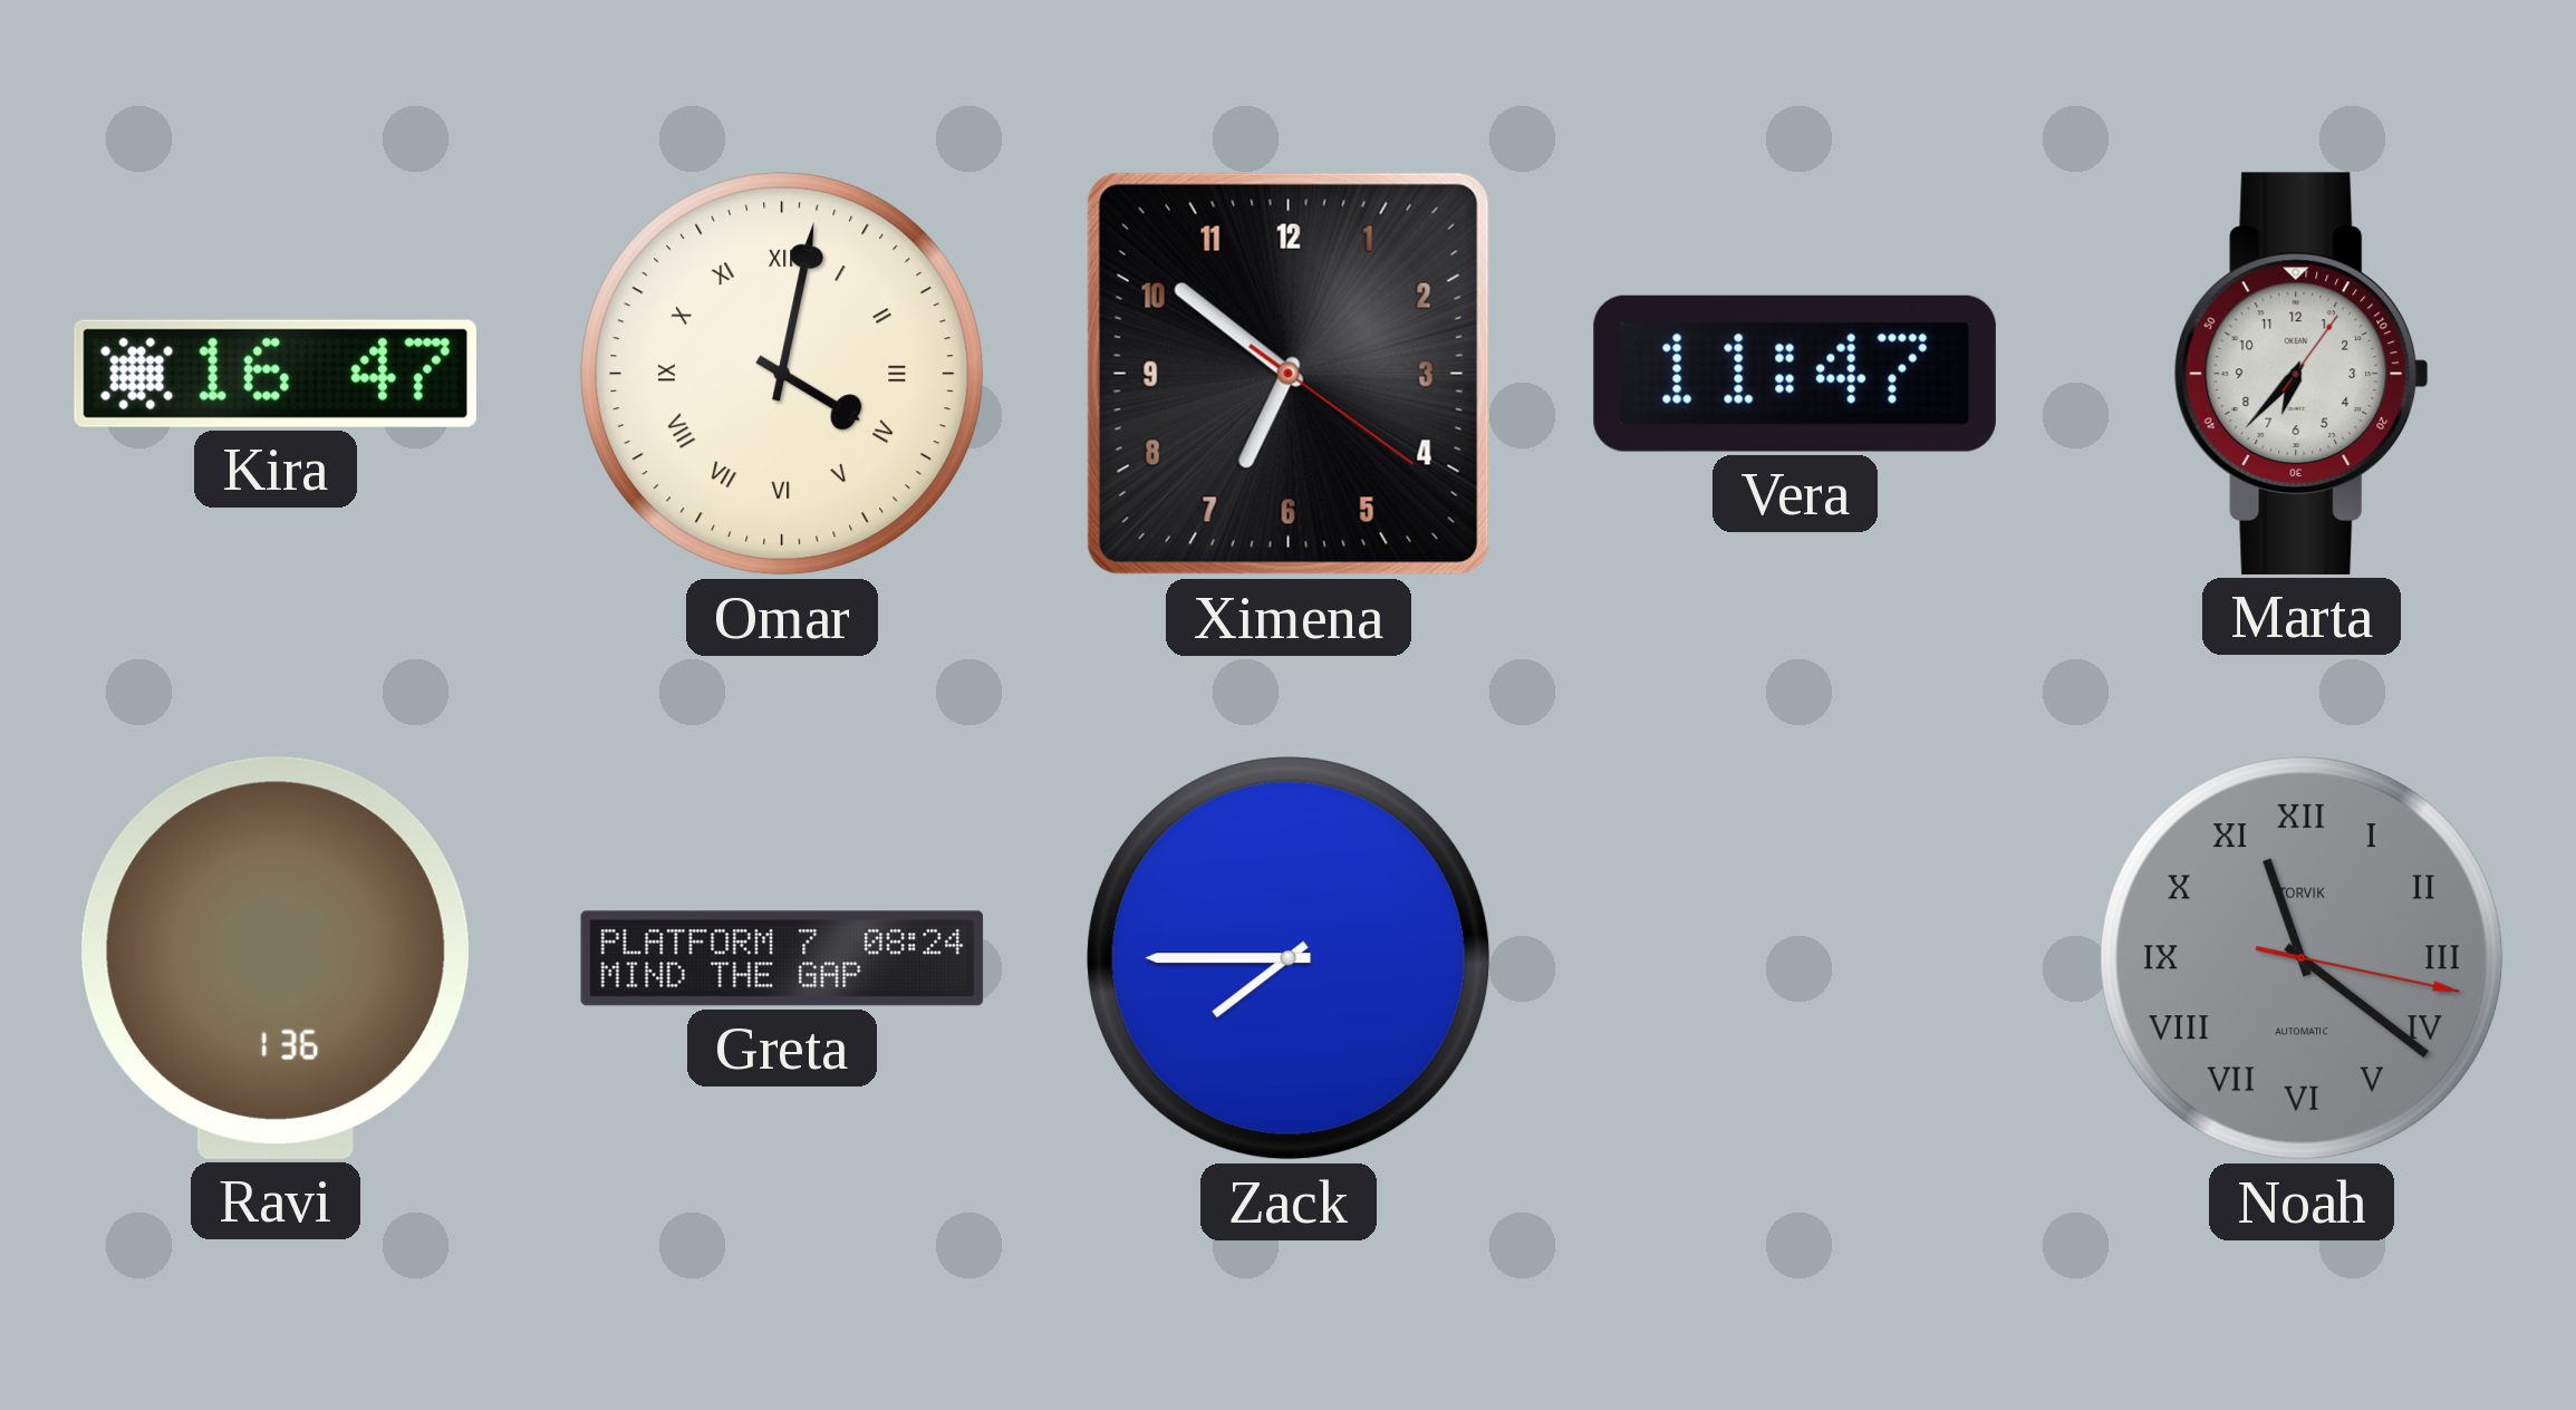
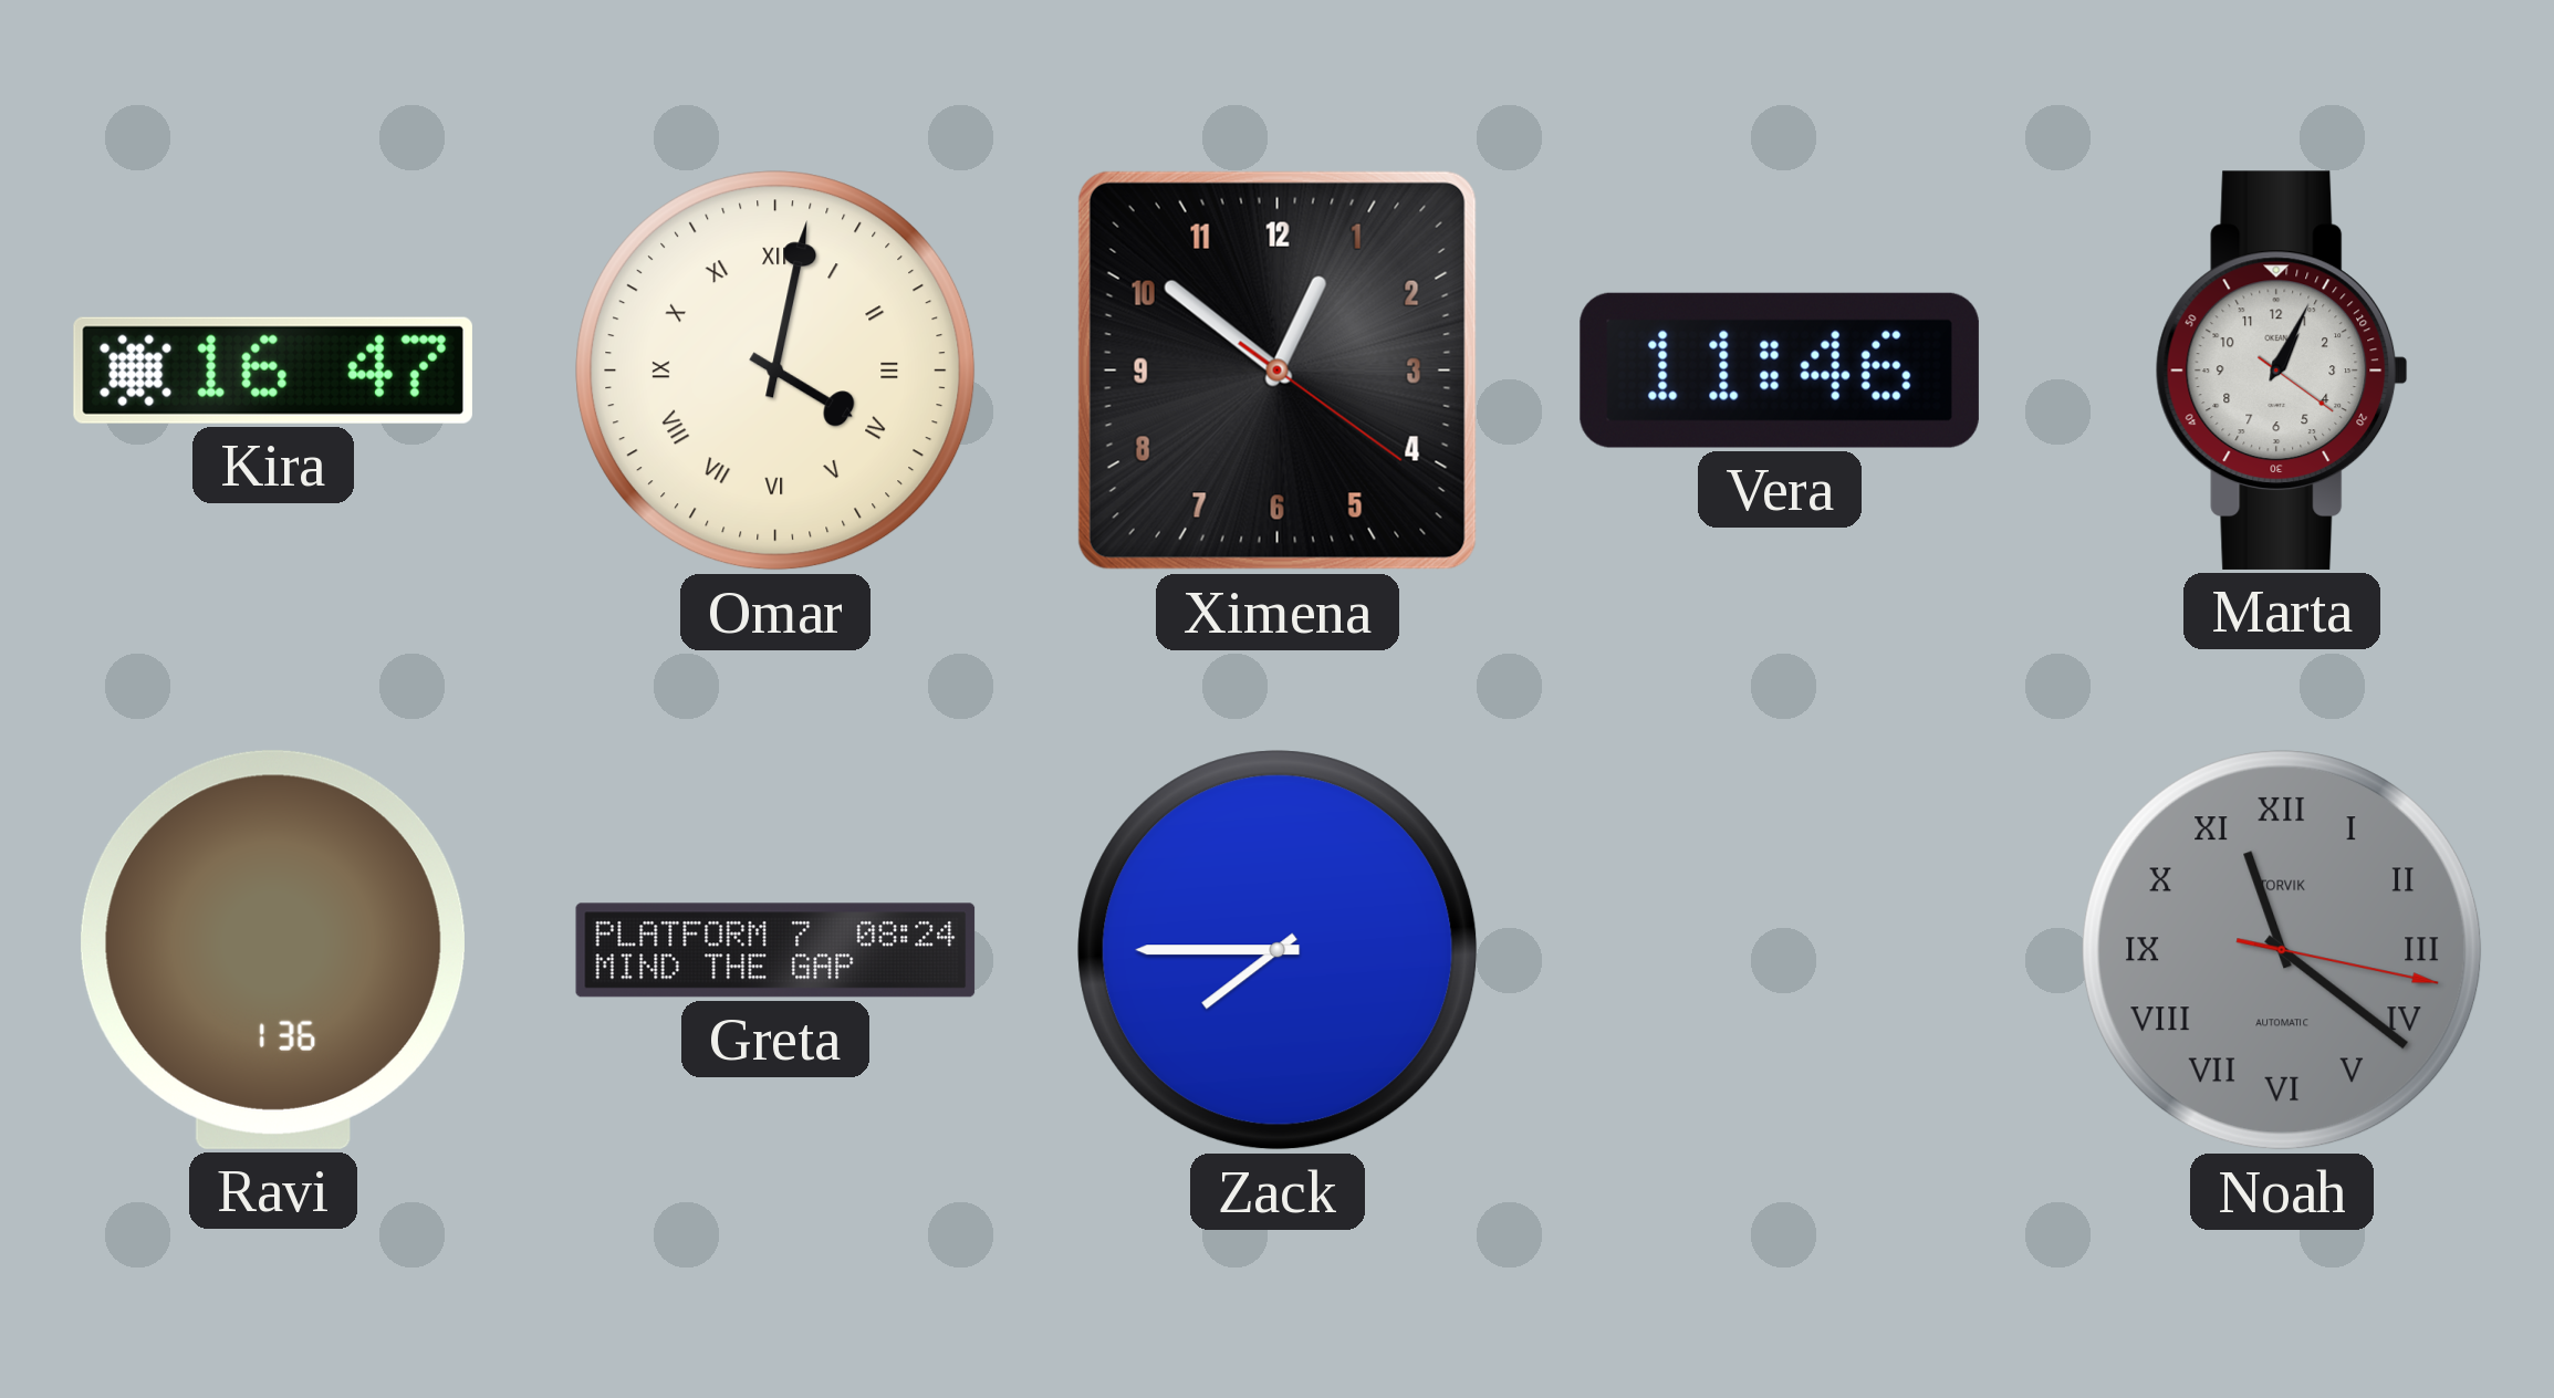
Ximena: 6:51 -> 12:51
Vera: 11:47 -> 11:46
Marta: 6:37 -> 1:04
